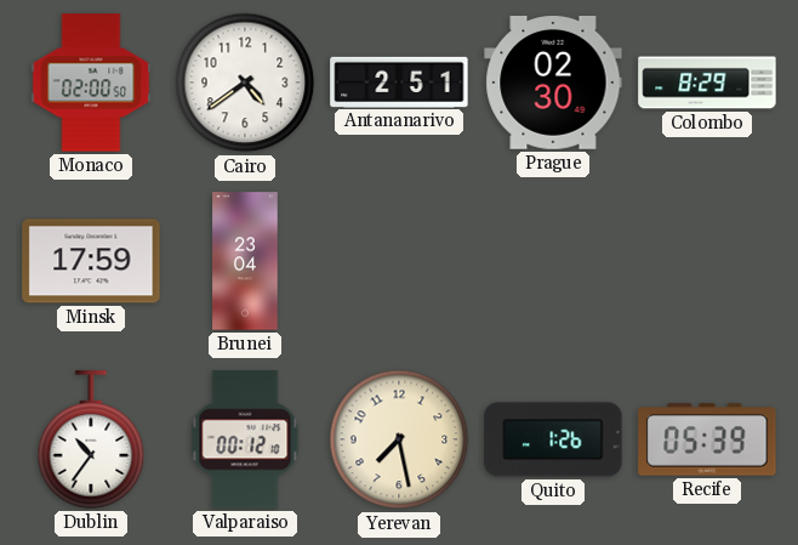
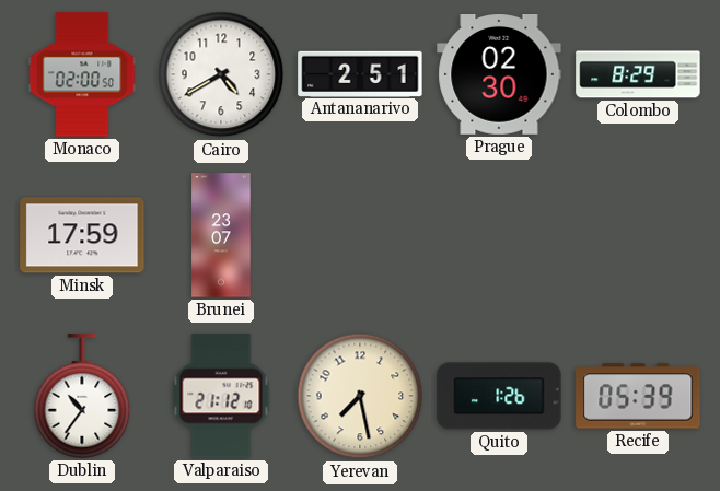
Cairo: 4:39 -> 4:40
Brunei: 23:04 -> 23:07
Valparaiso: 00:12 -> 21:12
